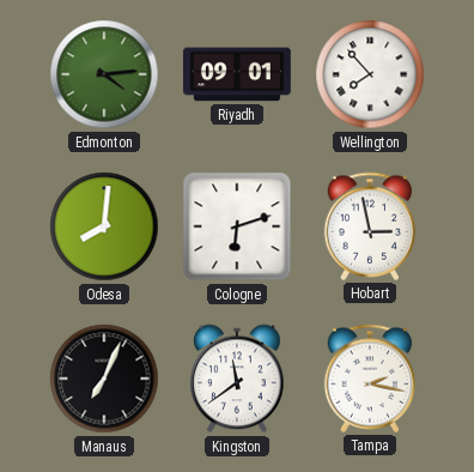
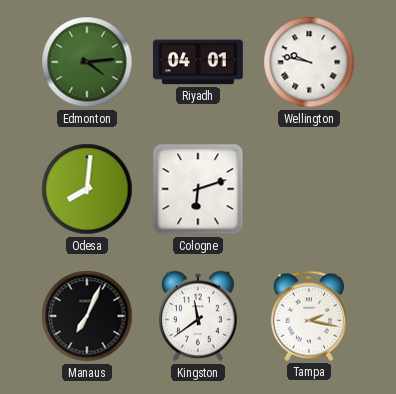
Riyadh: 09:01 -> 04:01
Wellington: 7:53 -> 9:47
Hobart: 2:58 -> none
